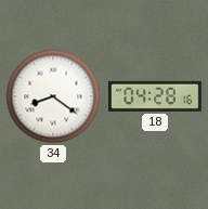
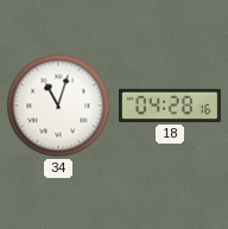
34: 8:21 -> 11:03
